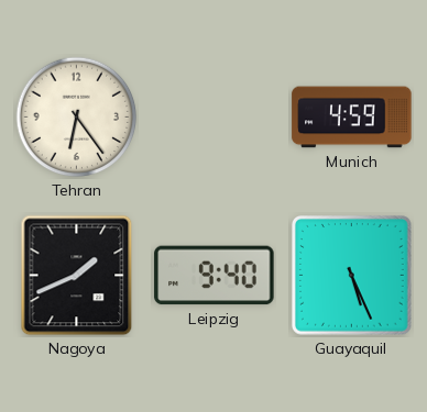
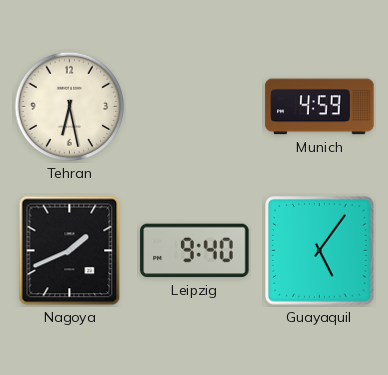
Tehran: 6:24 -> 6:28
Guayaquil: 5:26 -> 5:06
